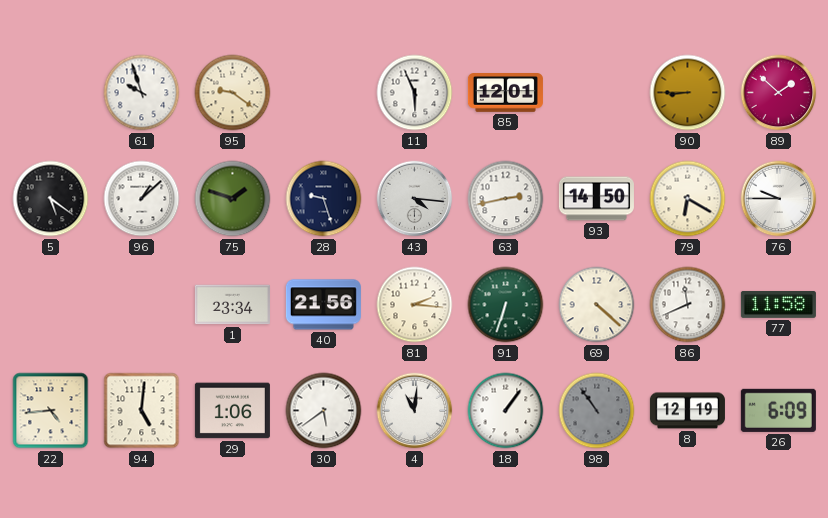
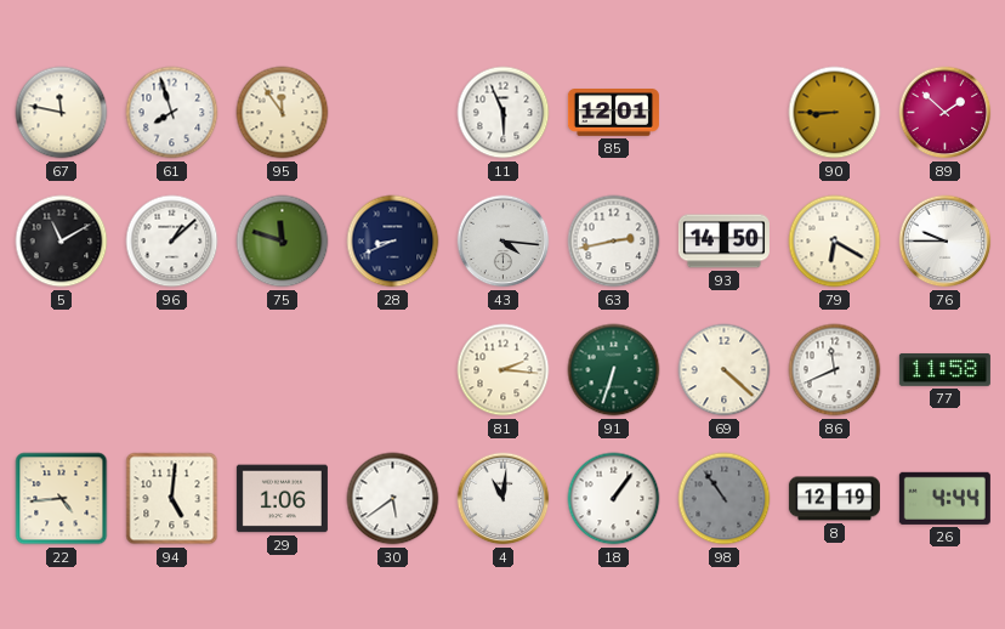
67: none -> 11:47
61: 9:57 -> 7:57
95: 9:21 -> 11:54
5: 5:21 -> 11:10
75: 1:48 -> 11:48
28: 9:27 -> 8:41
1: 23:34 -> none
40: 21:56 -> none
26: 6:09 -> 4:44
